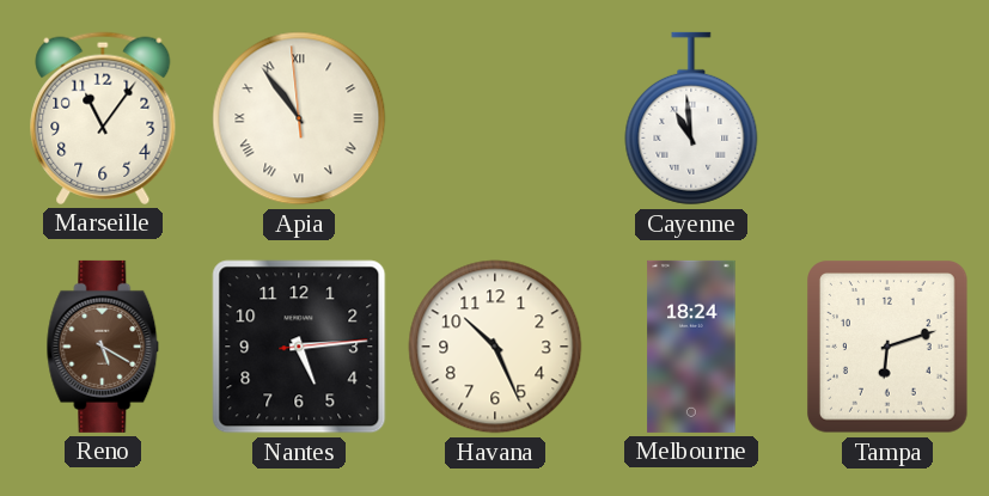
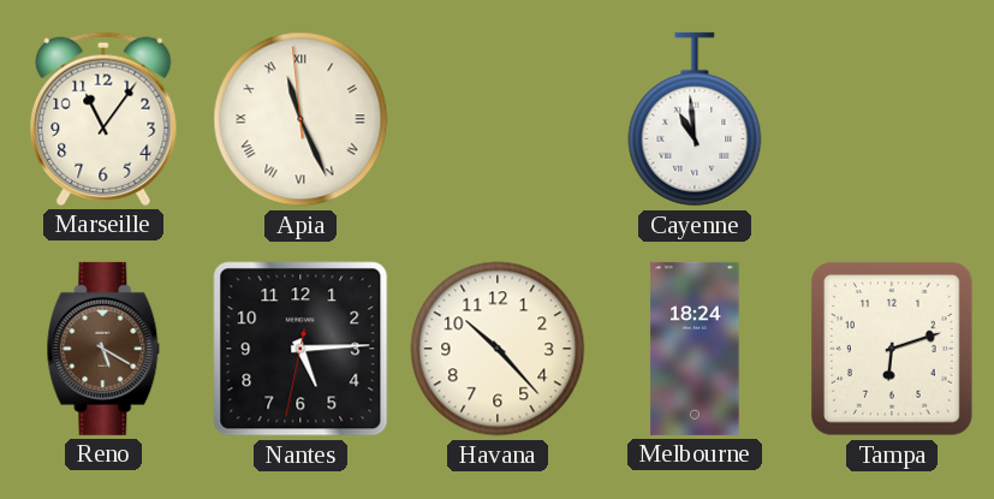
Apia: 10:53 -> 11:25
Nantes: 5:14:14 -> 5:14:32
Havana: 10:26 -> 10:23
